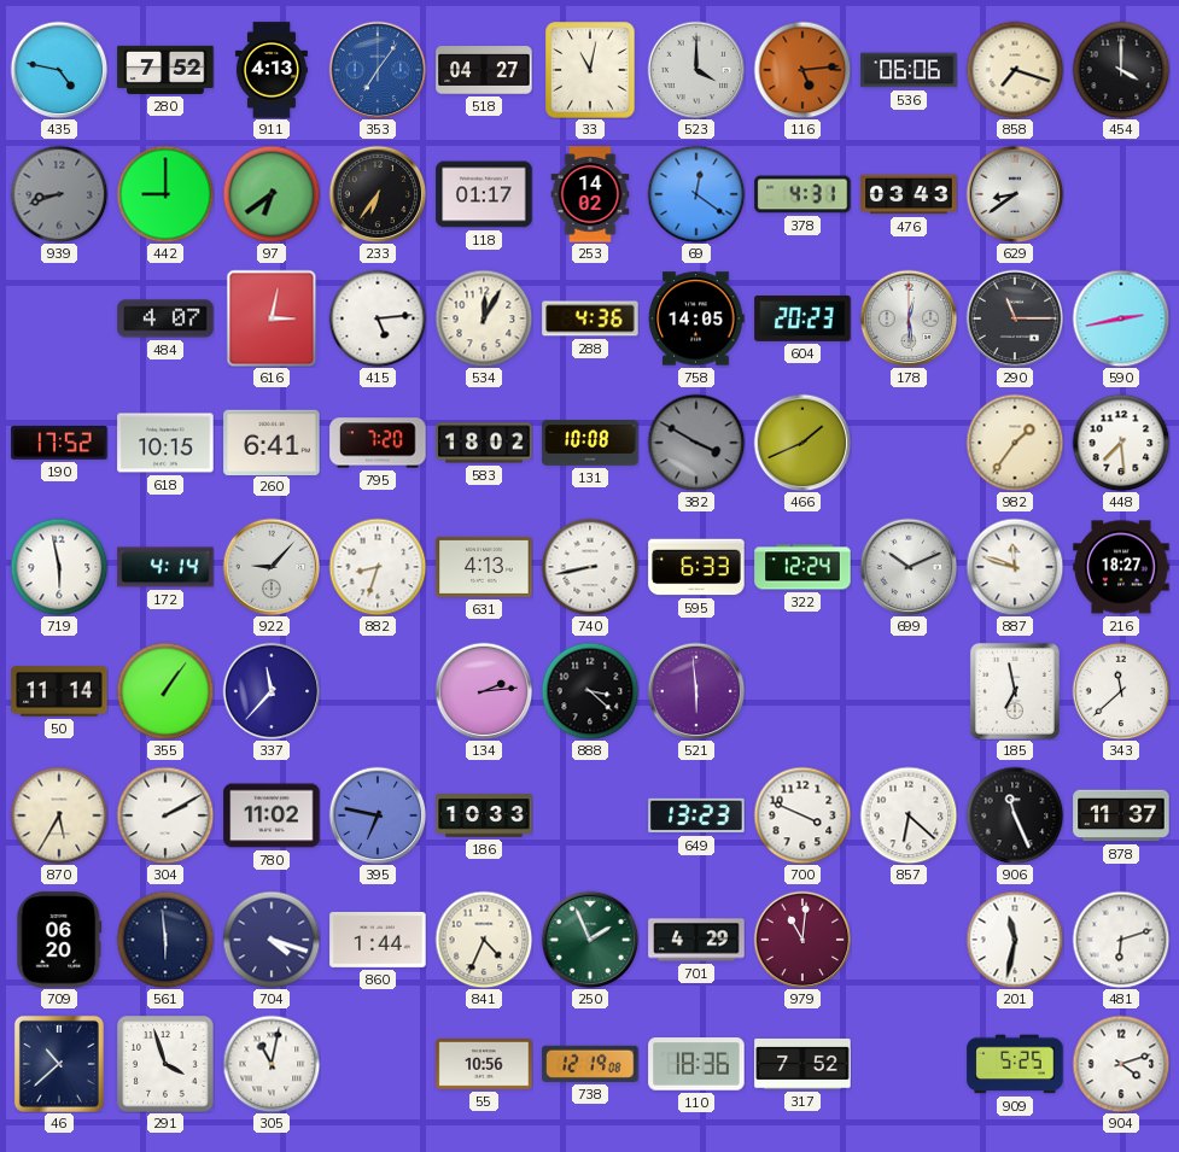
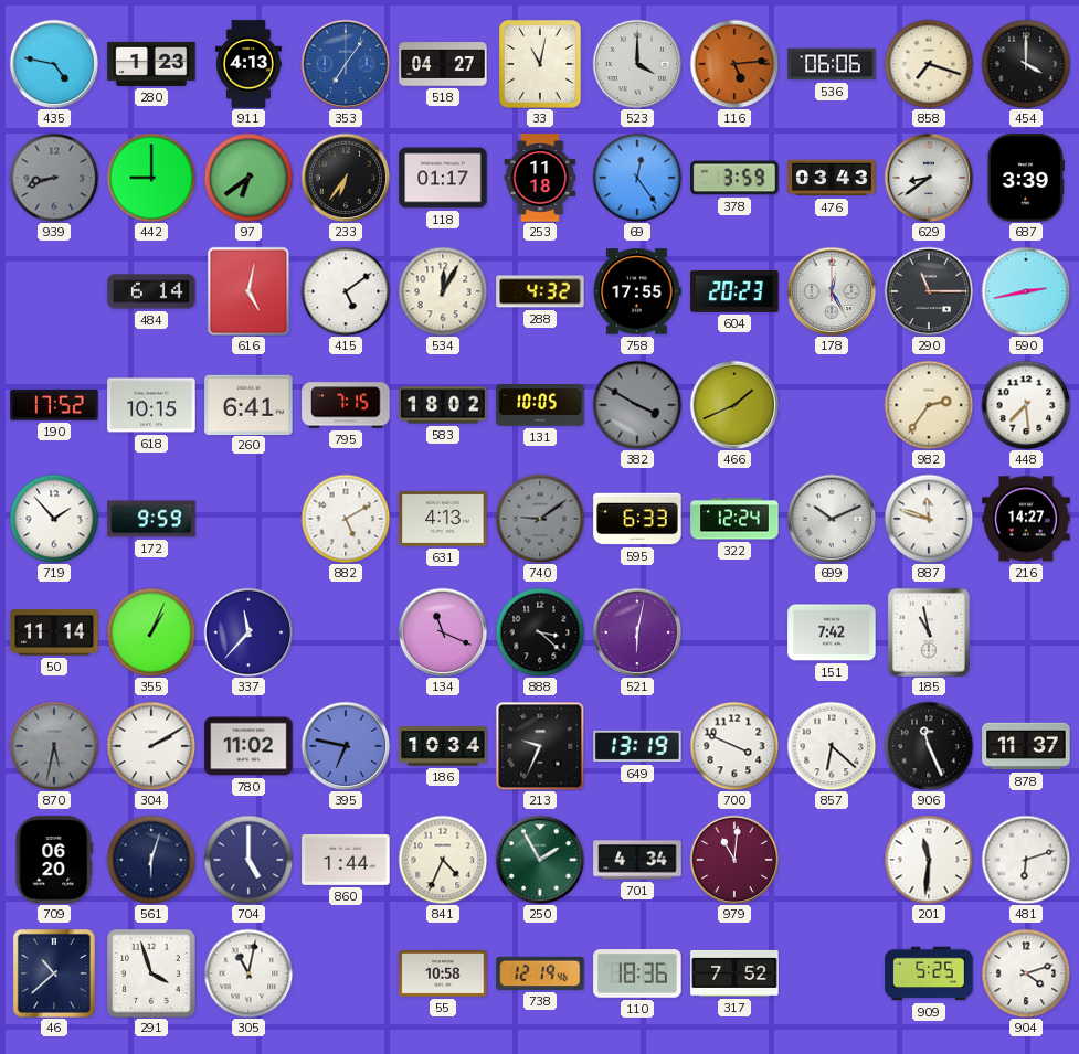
280: 7:52 -> 1:23
253: 14:02 -> 11:18
69: 12:21 -> 12:24
378: 4:31 -> 3:59
687: none -> 3:39
484: 4:07 -> 6:14
616: 3:02 -> 5:02
415: 5:14 -> 5:09
288: 4:36 -> 4:32
758: 14:05 -> 17:55
178: 12:29 -> 12:25
795: 7:20 -> 7:15
131: 10:08 -> 10:05
982: 1:36 -> 2:36
719: 5:58 -> 1:53
172: 4:14 -> 9:59
922: 9:07 -> none
882: 8:33 -> 5:10
740: 8:43 -> 9:09
740 dial: white -> grey
216: 18:27 -> 14:27
355: 1:06 -> 1:04
134: 2:14 -> 11:19
521: 5:59 -> 6:02
151: none -> 7:42
185: 6:58 -> 10:58
343: 11:38 -> none
870: 5:35 -> 5:32
870 dial: cream -> grey
186: 10:33 -> 10:34
213: none -> 9:34
649: 13:23 -> 13:19
561: 5:59 -> 6:03
704: 4:18 -> 5:00
250: 1:56 -> 1:55
701: 4:29 -> 4:34
201: 11:32 -> 11:31
55: 10:56 -> 10:58
738: 12:19:08 -> 12:19:46
